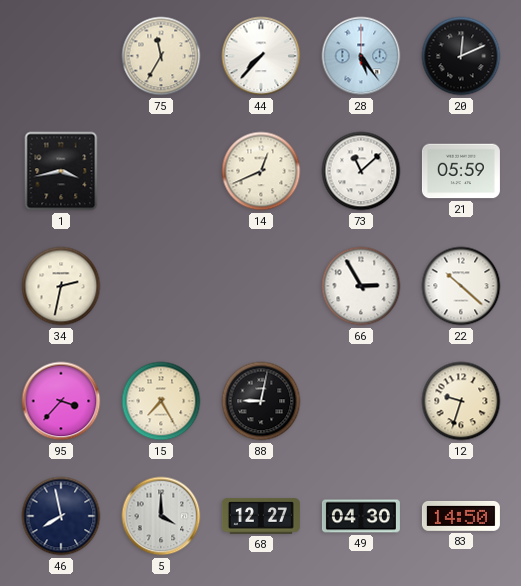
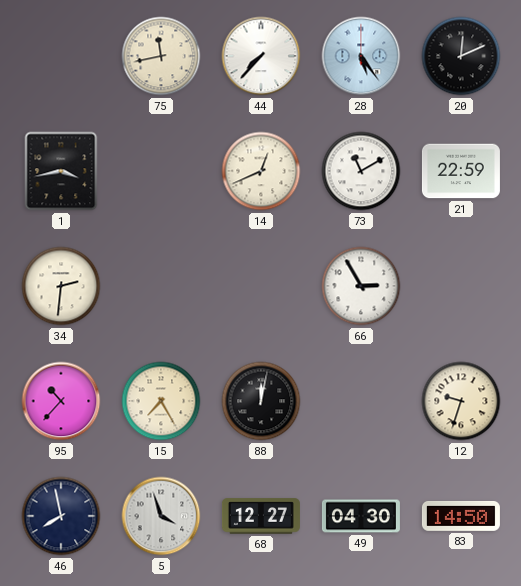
75: 11:35 -> 11:43
73: 11:08 -> 11:10
21: 05:59 -> 22:59
34: 2:32 -> 2:31
22: 10:22 -> none
95: 3:37 -> 10:37
88: 9:02 -> 12:02
5: 4:00 -> 3:57
